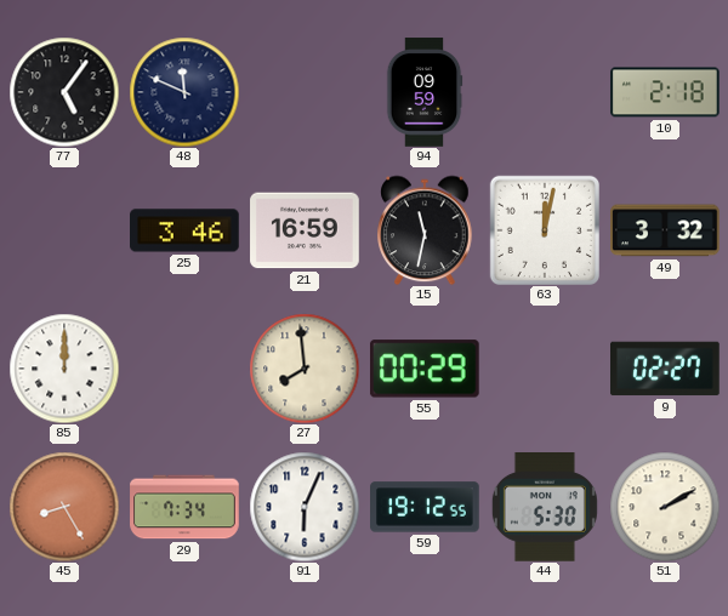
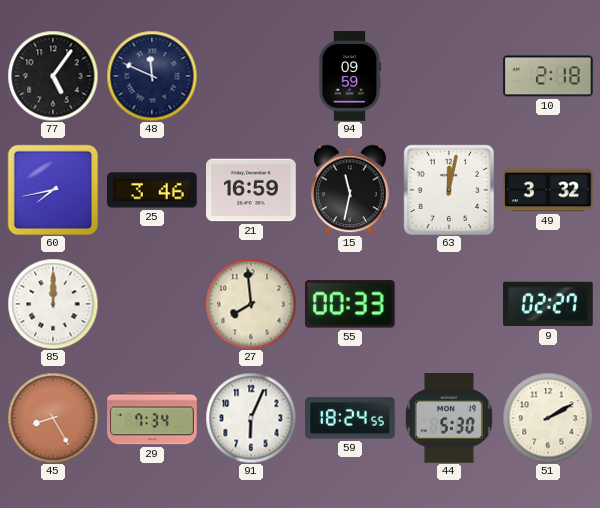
60: none -> 7:43
55: 00:29 -> 00:33
59: 19:12 -> 18:24
